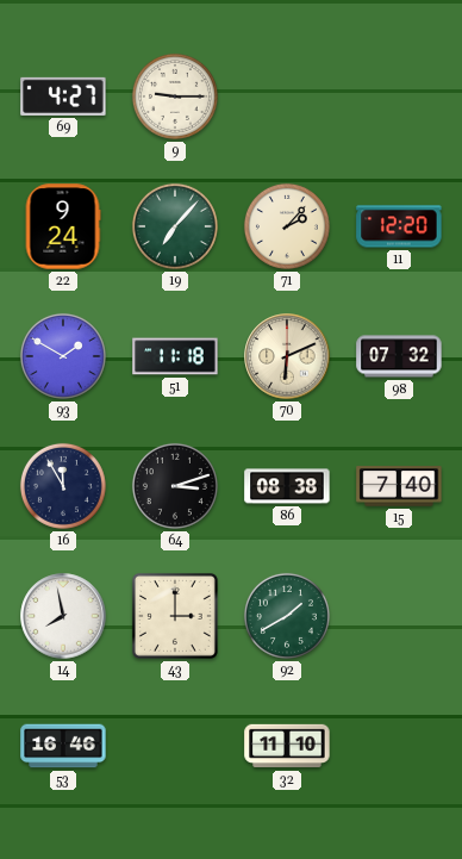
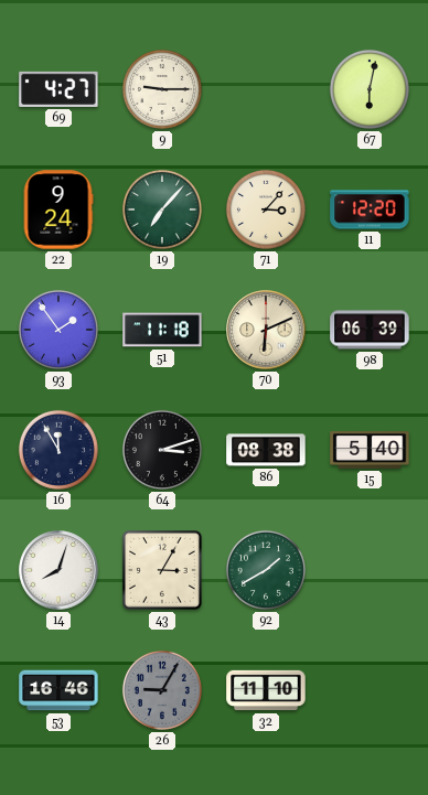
67: none -> 6:02
71: 2:07 -> 3:07
93: 1:50 -> 1:54
98: 07:32 -> 06:39
15: 7:40 -> 5:40
14: 7:58 -> 8:03
43: 3:00 -> 3:05
26: none -> 9:05
